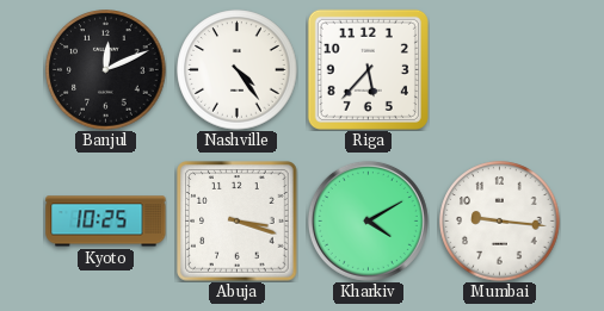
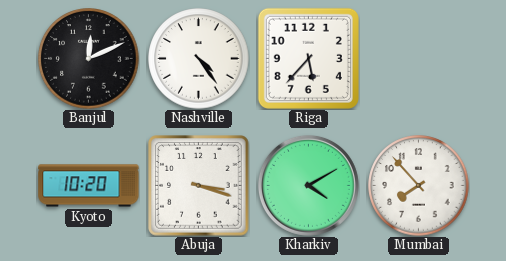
Kyoto: 10:25 -> 10:20
Mumbai: 9:16 -> 7:53
